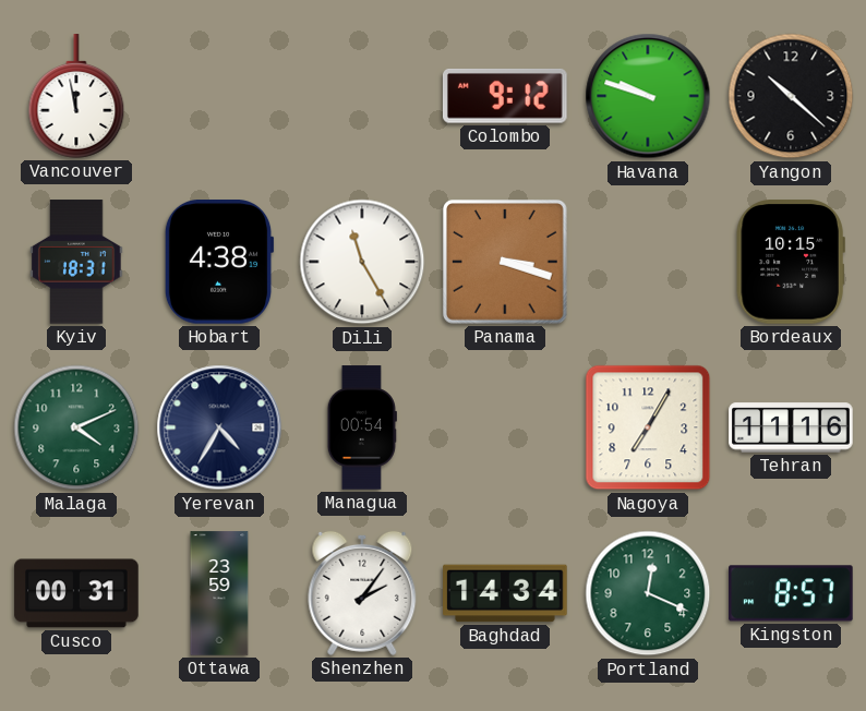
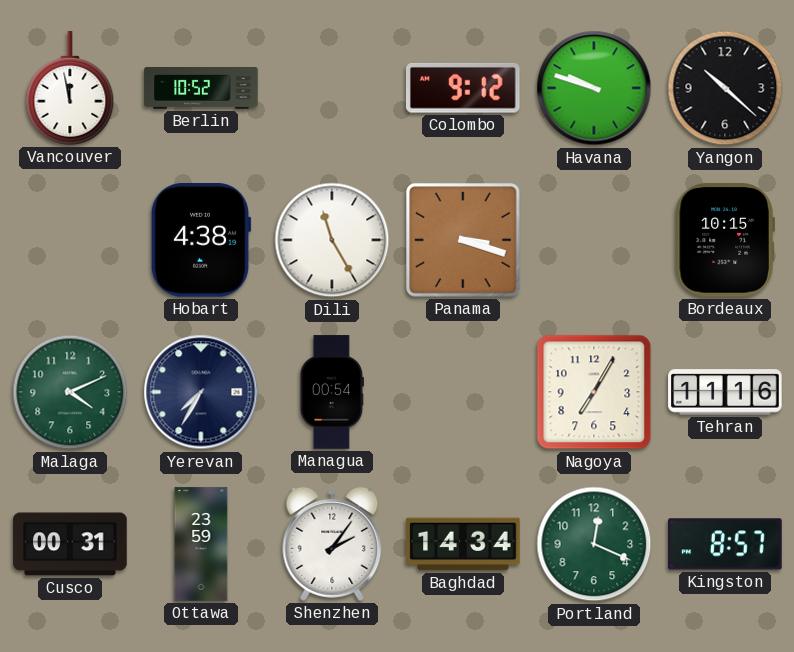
Berlin: none -> 10:52
Kyiv: 18:31 -> none
Yerevan: 4:35 -> 7:35
